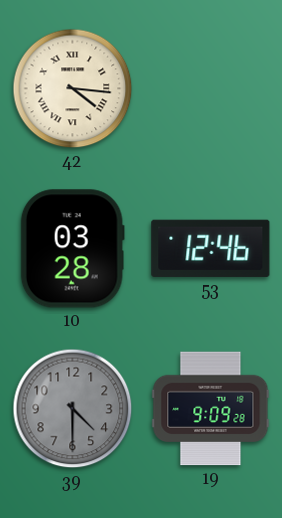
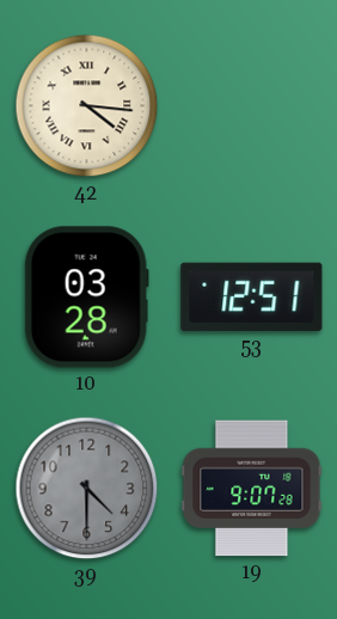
53: 12:46 -> 12:51
19: 9:09 -> 9:07
